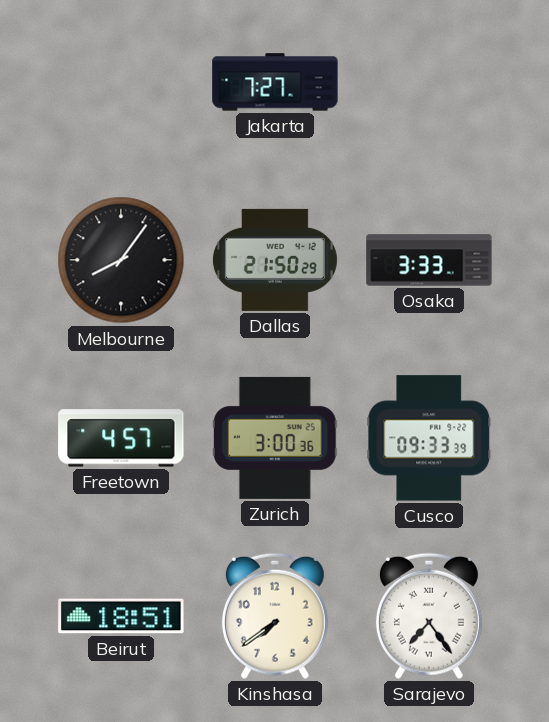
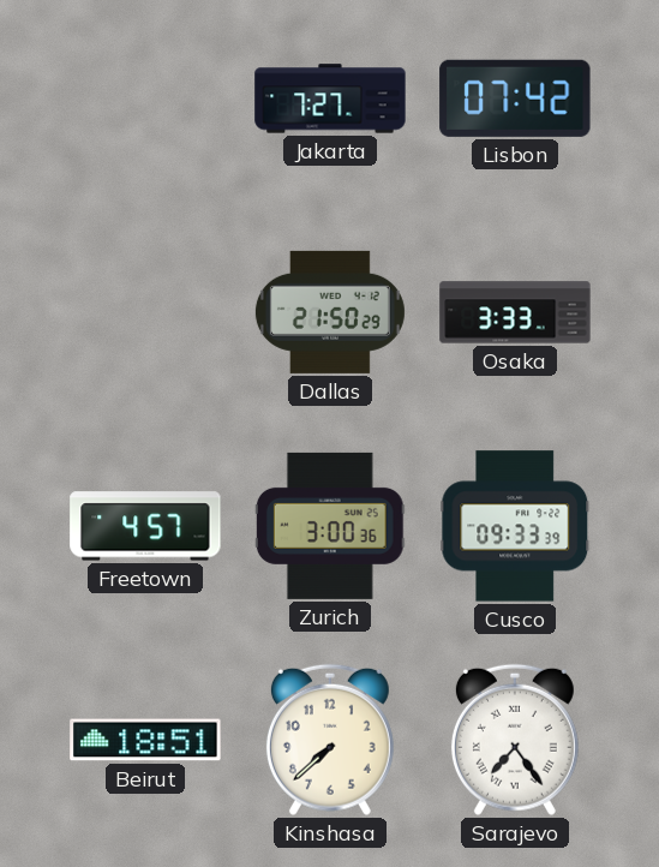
Lisbon: none -> 07:42
Melbourne: 8:06 -> none
Kinshasa: 7:39 -> 7:38
